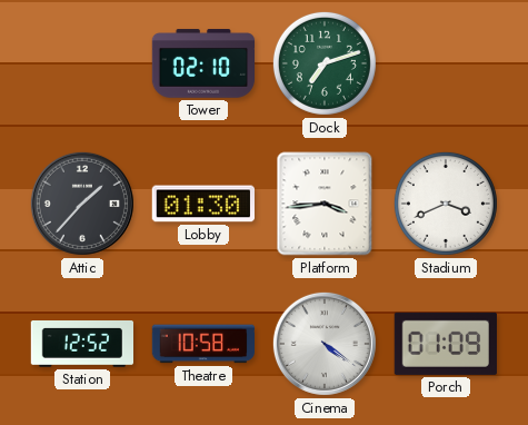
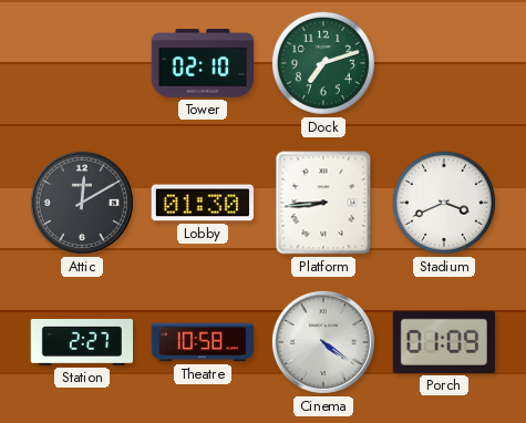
Attic: 1:37 -> 12:10
Platform: 3:44 -> 8:44
Station: 12:52 -> 2:27
